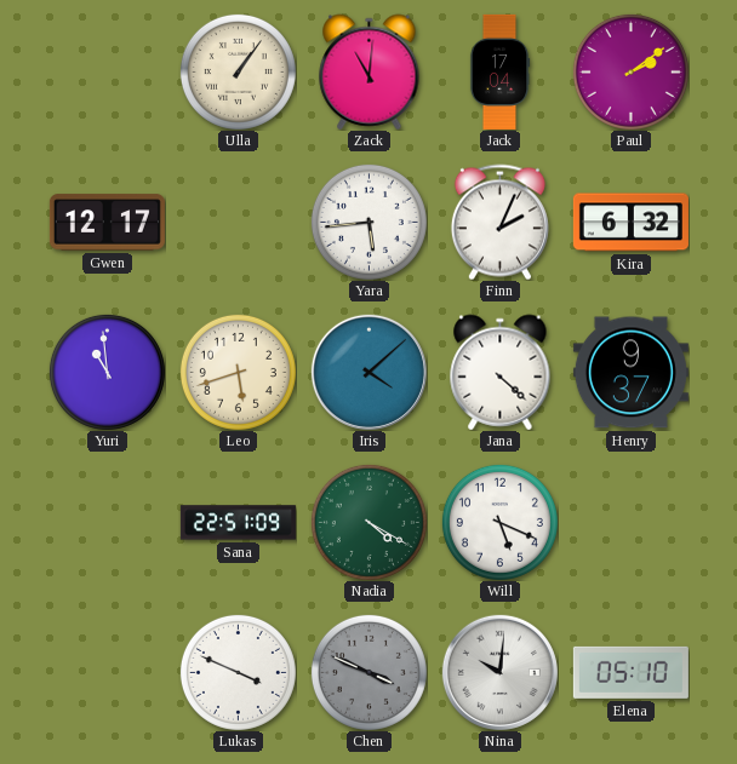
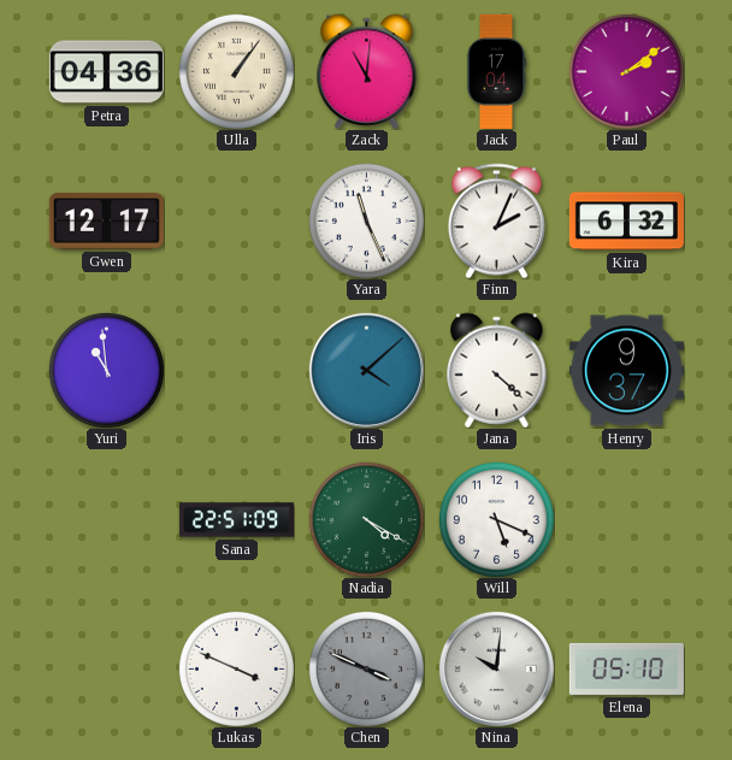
Petra: none -> 04:36
Yara: 5:44 -> 11:26
Leo: 5:42 -> none
